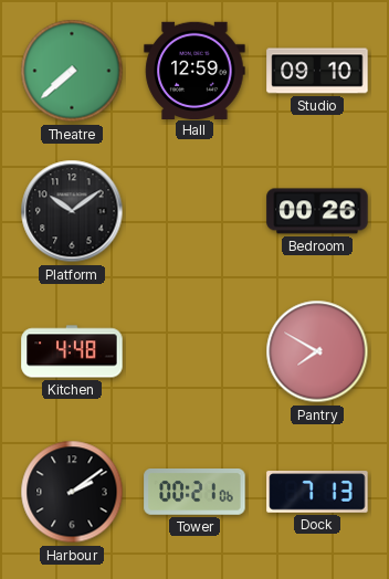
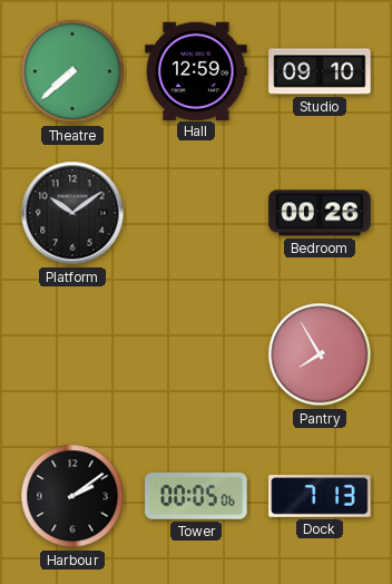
Kitchen: 4:48 -> none
Pantry: 7:50 -> 7:55
Tower: 00:21 -> 00:05
